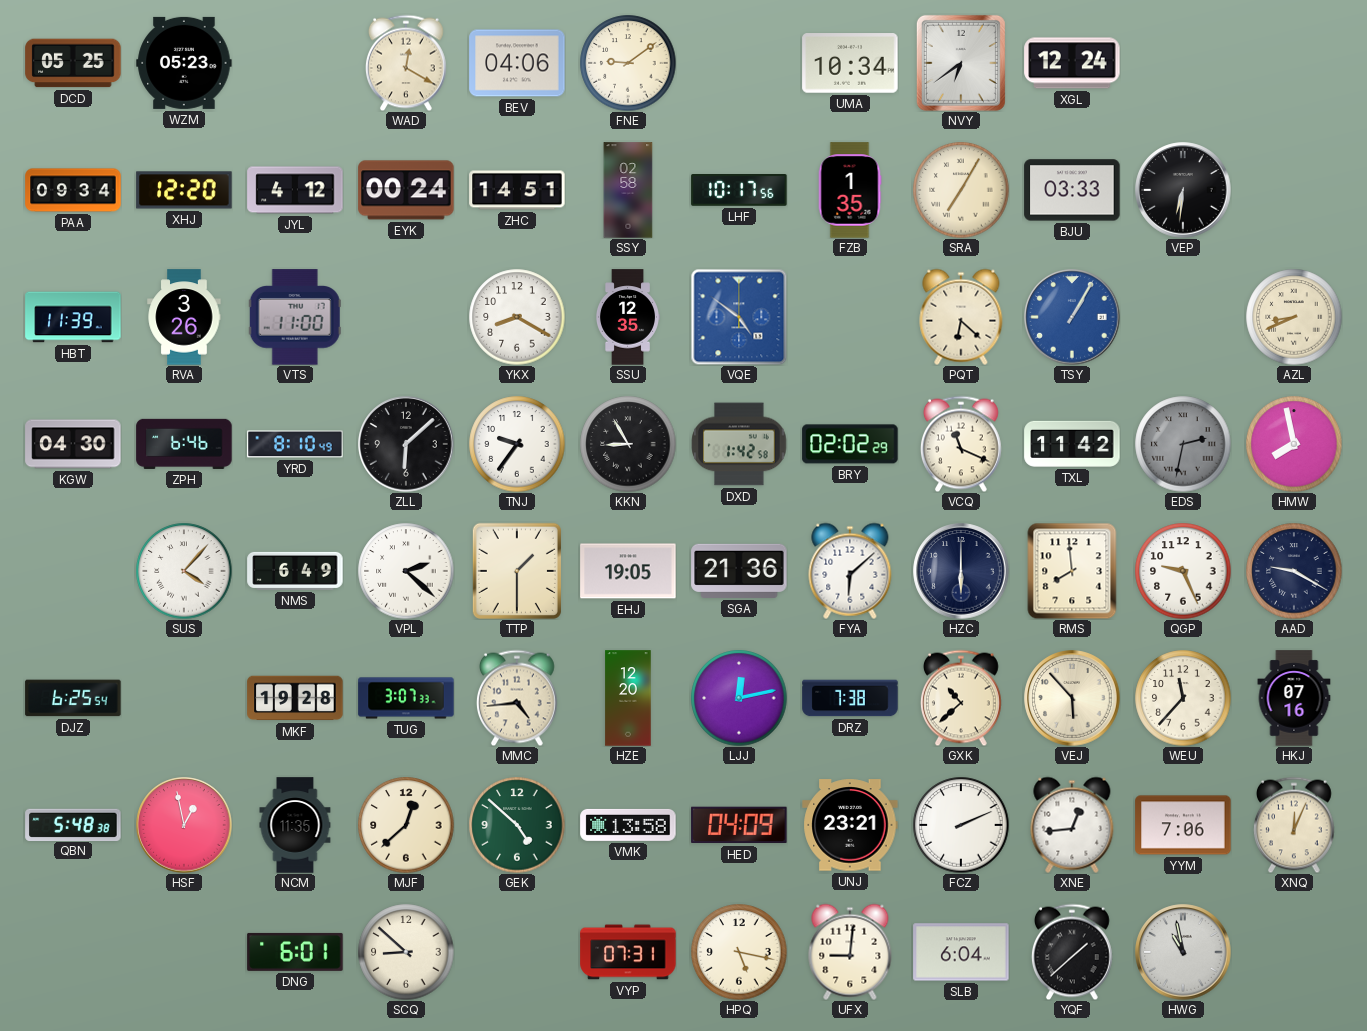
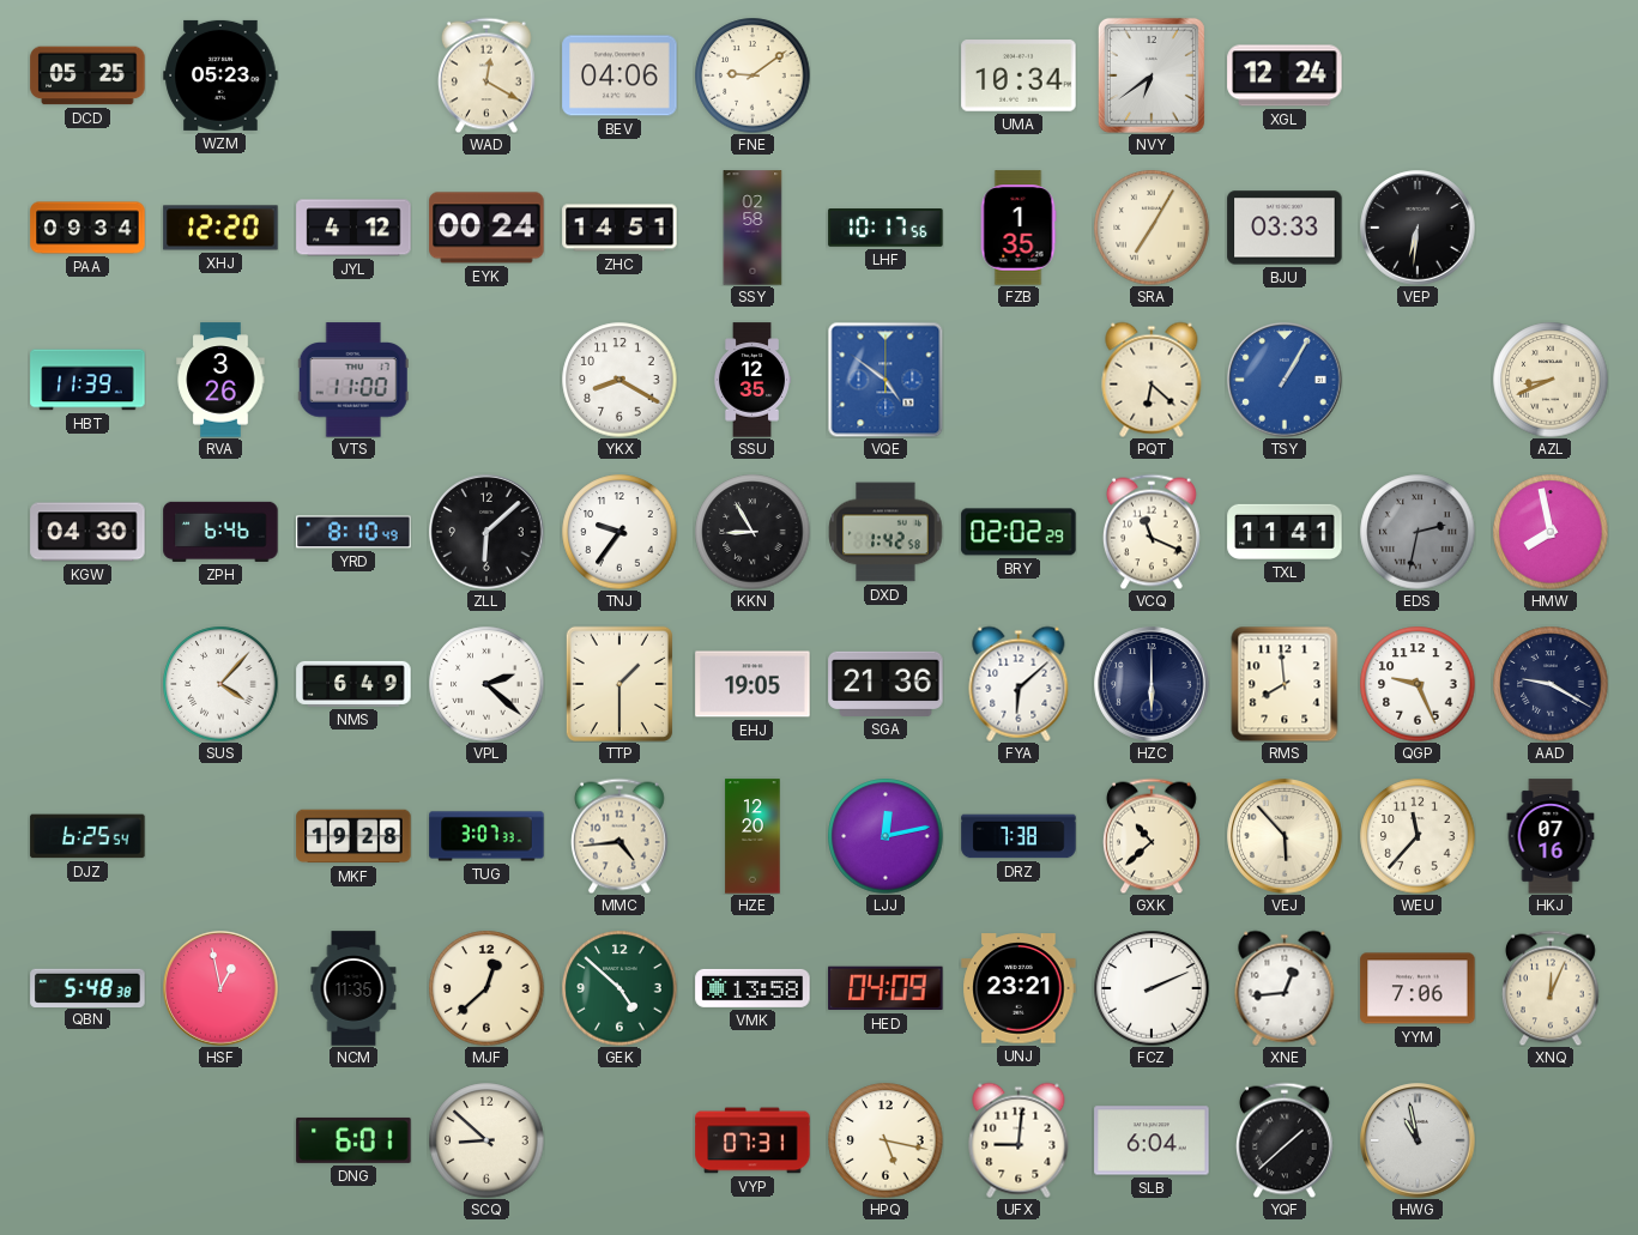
TXL: 11:42 -> 11:41
